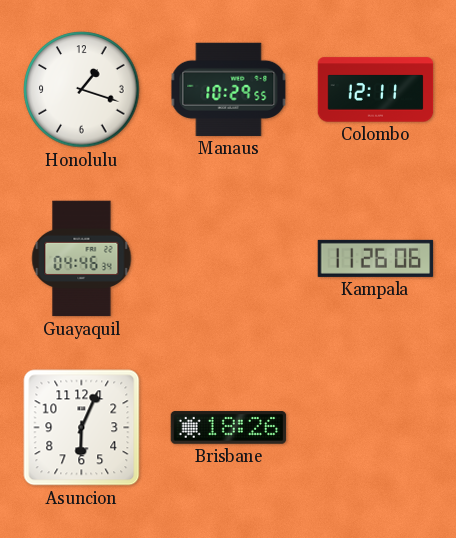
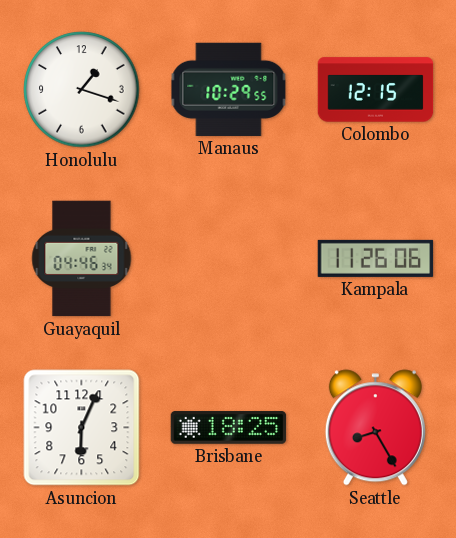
Colombo: 12:11 -> 12:15
Brisbane: 18:26 -> 18:25
Seattle: none -> 8:25
